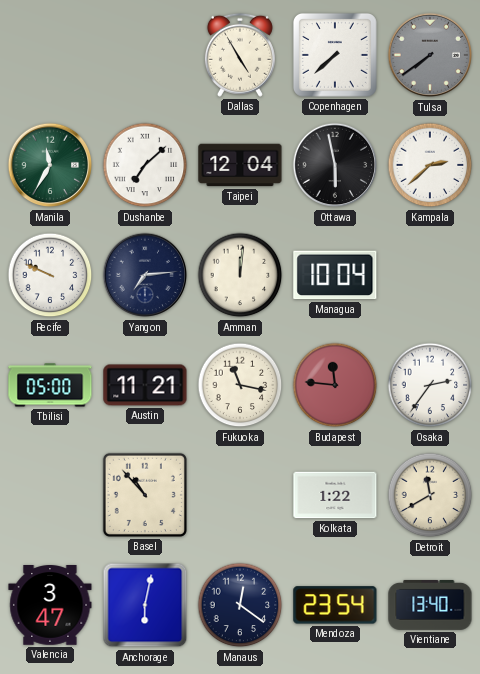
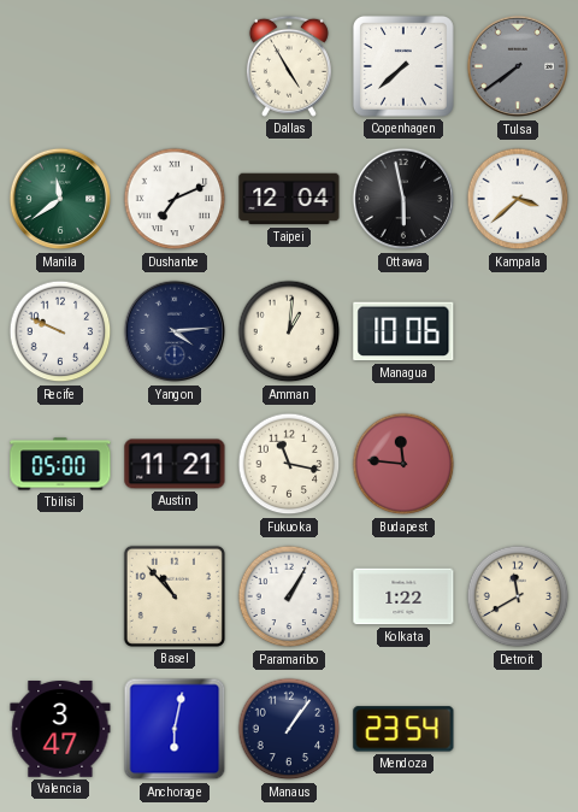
Manila: 11:35 -> 11:39
Dushanbe: 7:08 -> 7:11
Kampala: 2:38 -> 3:38
Yangon: 7:14 -> 4:14
Amman: 12:01 -> 1:01
Managua: 10:04 -> 10:06
Osaka: 2:36 -> none
Paramaribo: none -> 1:05
Manaus: 12:21 -> 1:06
Vientiane: 13:40 -> none
